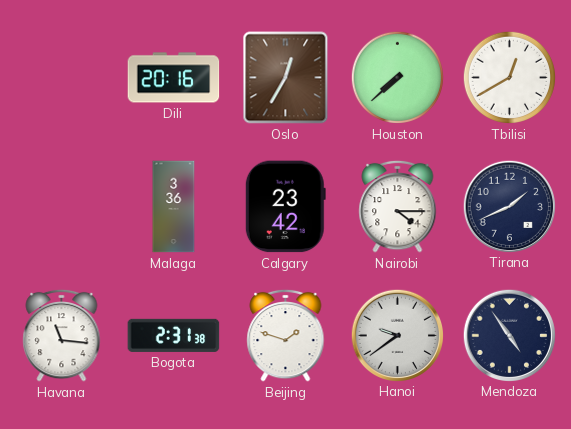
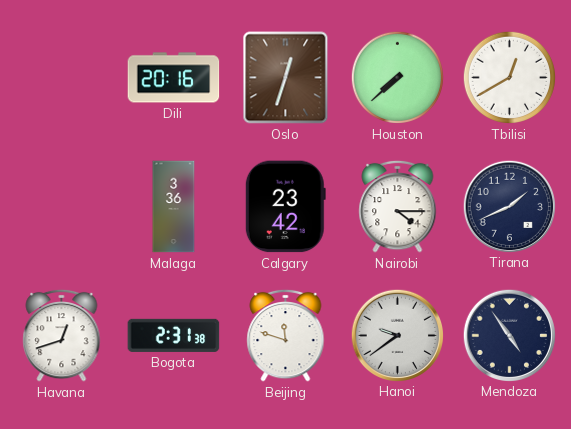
Oslo: 12:35 -> 12:33
Havana: 11:16 -> 12:42
Beijing: 1:48 -> 11:48
